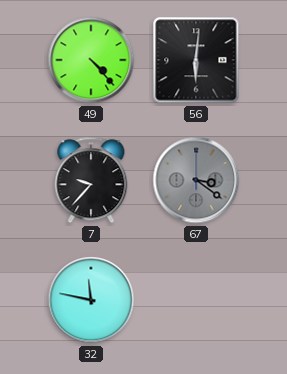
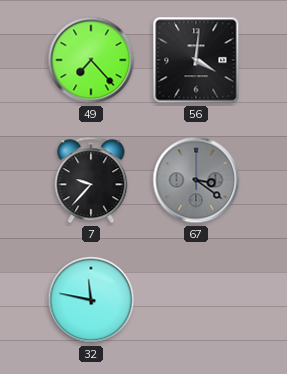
49: 4:23 -> 7:23
56: 6:01 -> 4:01
